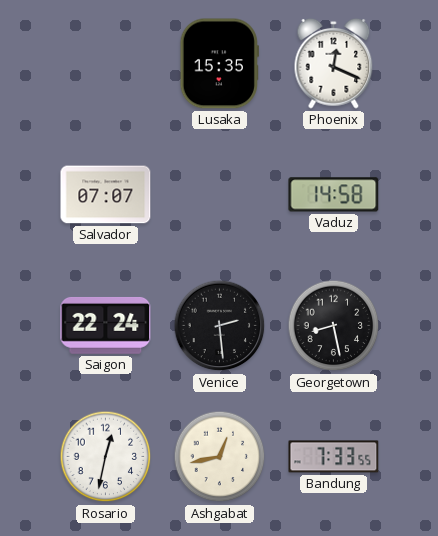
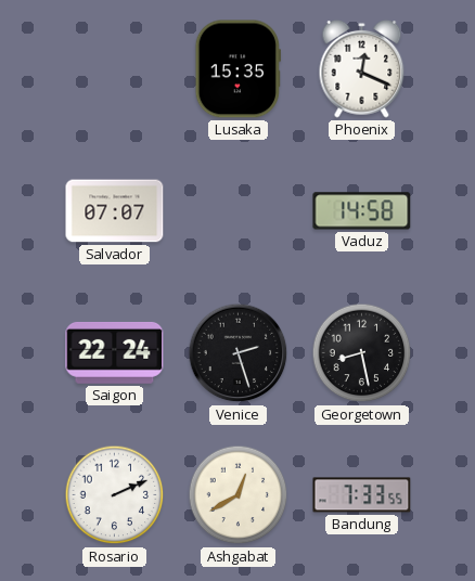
Venice: 2:29 -> 2:27
Rosario: 12:32 -> 2:11
Ashgabat: 12:43 -> 12:40
